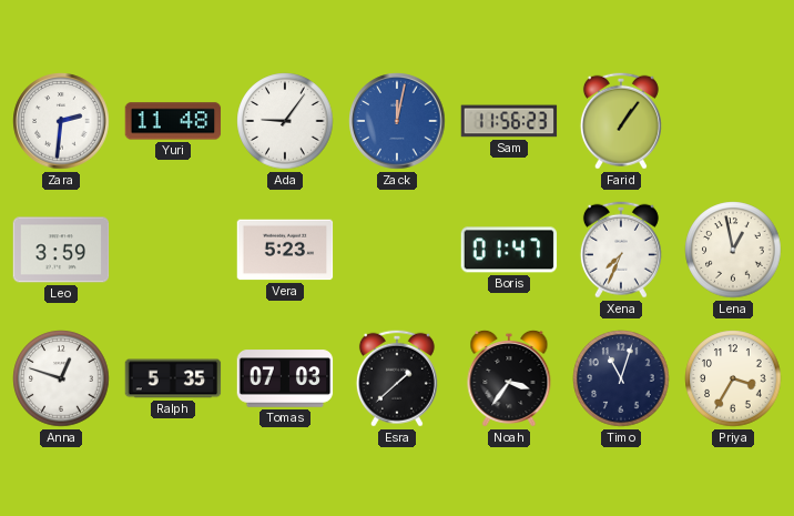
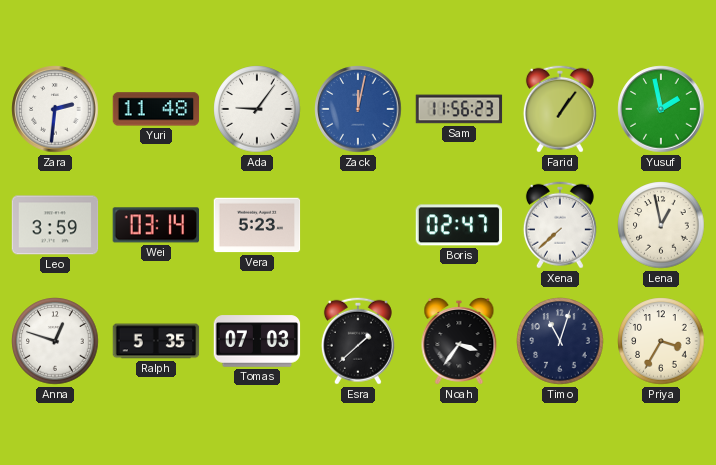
Yusuf: none -> 1:58
Wei: none -> 03:14
Boris: 01:47 -> 02:47
Xena: 7:34 -> 7:38
